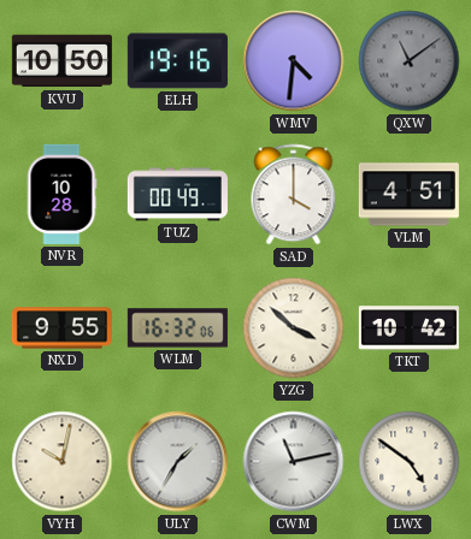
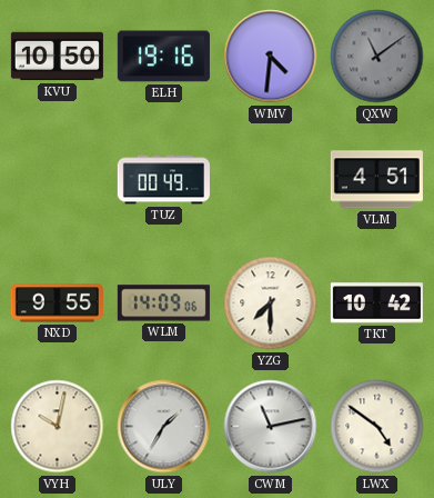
NVR: 10:28 -> none
SAD: 4:00 -> none
WLM: 16:32 -> 14:09
YZG: 3:52 -> 7:30
